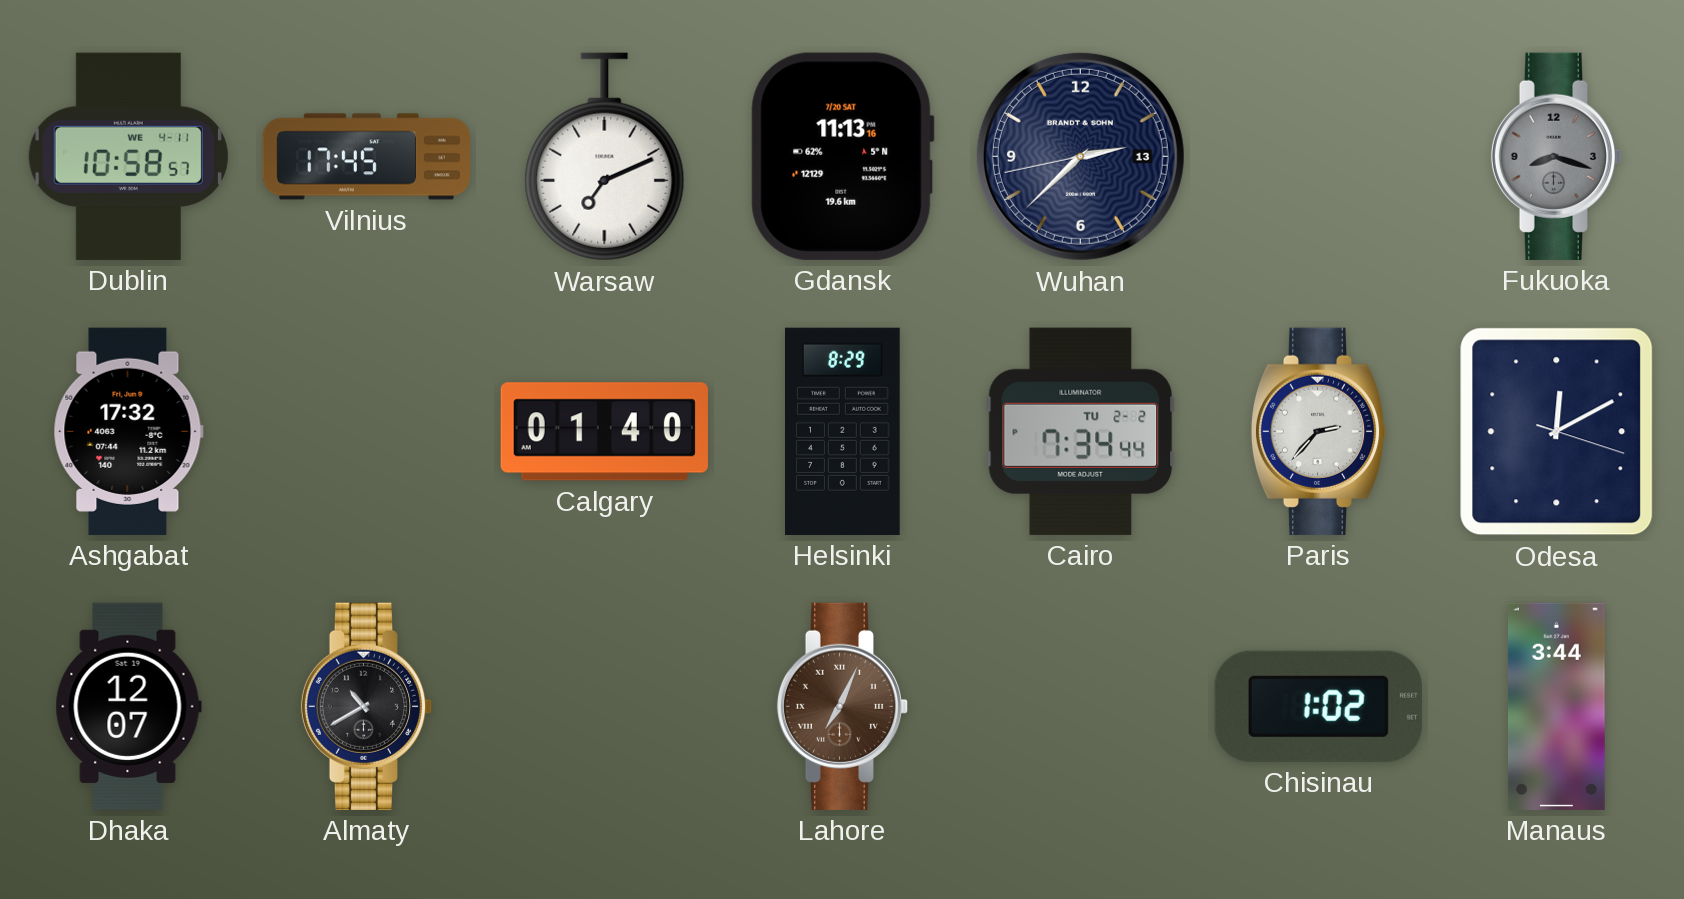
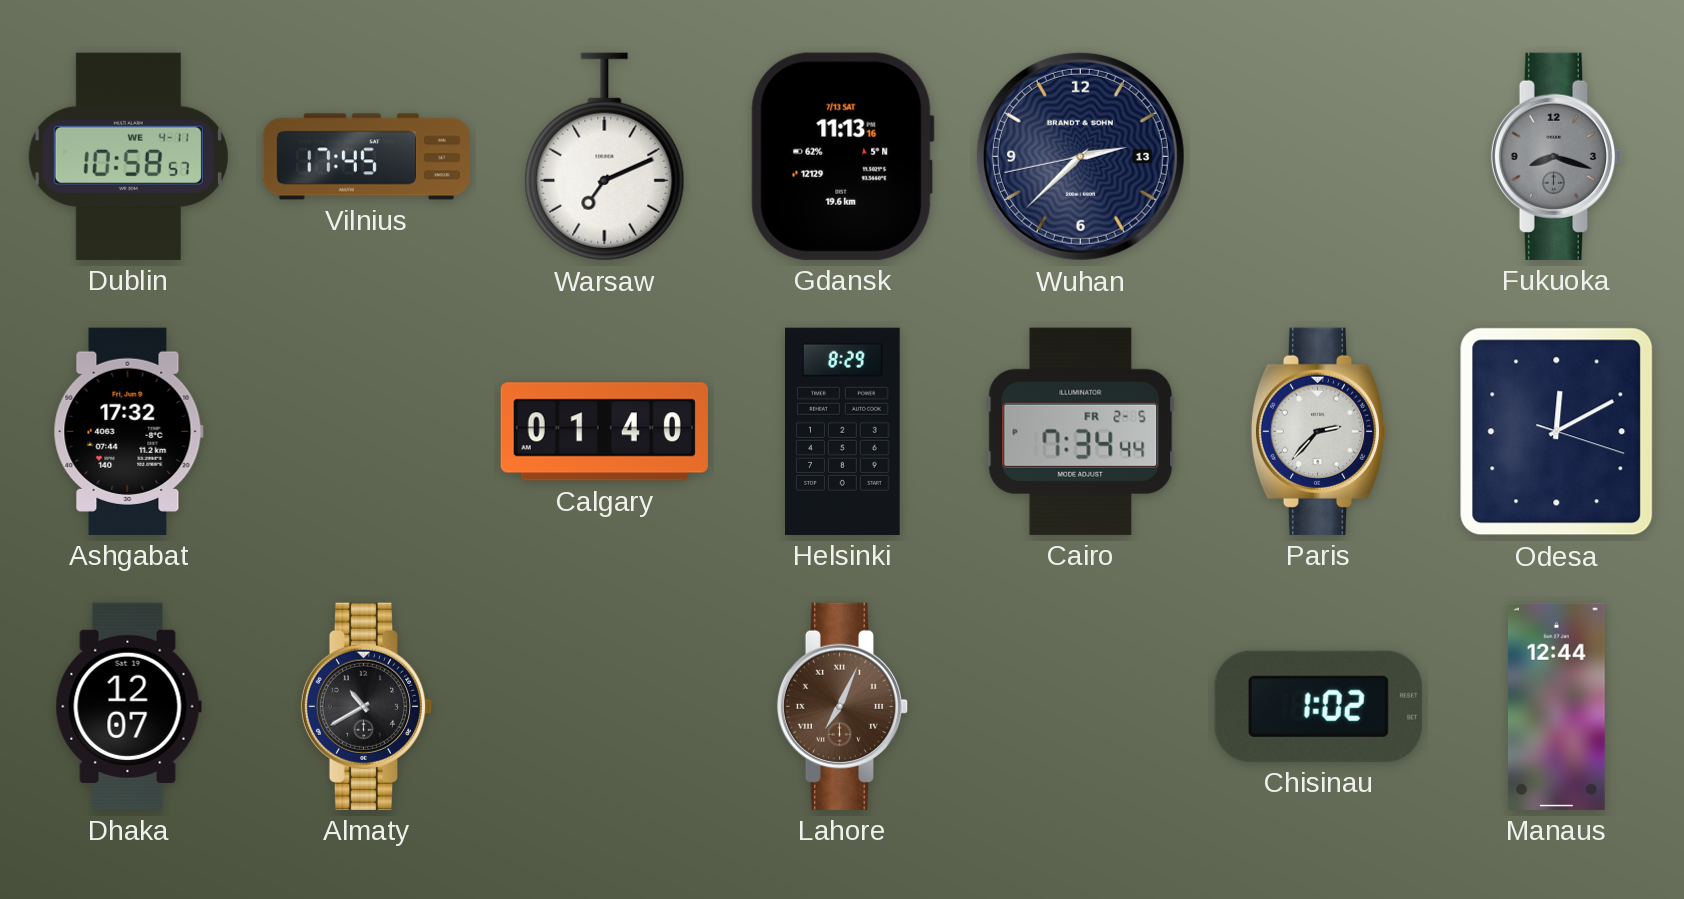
Gdansk date: 7/20 SAT -> 7/13 SAT
Cairo date: TU 2-2 -> FR 2-5
Manaus: 3:44 -> 12:44
